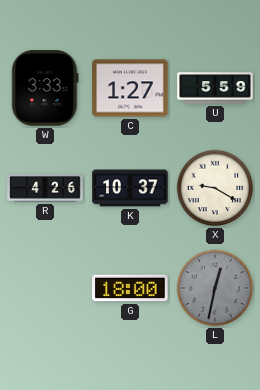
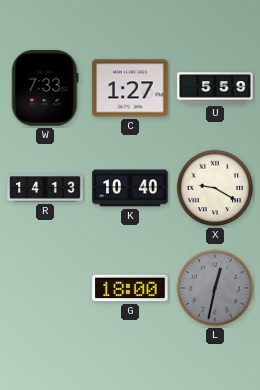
W: 3:33 -> 7:33
R: 4:26 -> 14:13
K: 10:37 -> 10:40
